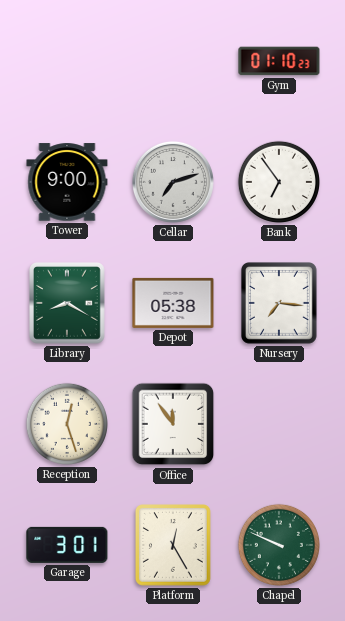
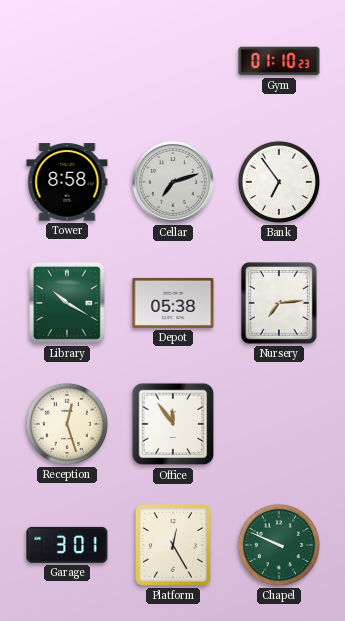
Tower: 9:00 -> 8:58
Library: 8:20 -> 10:20
Nursery: 7:16 -> 7:14
